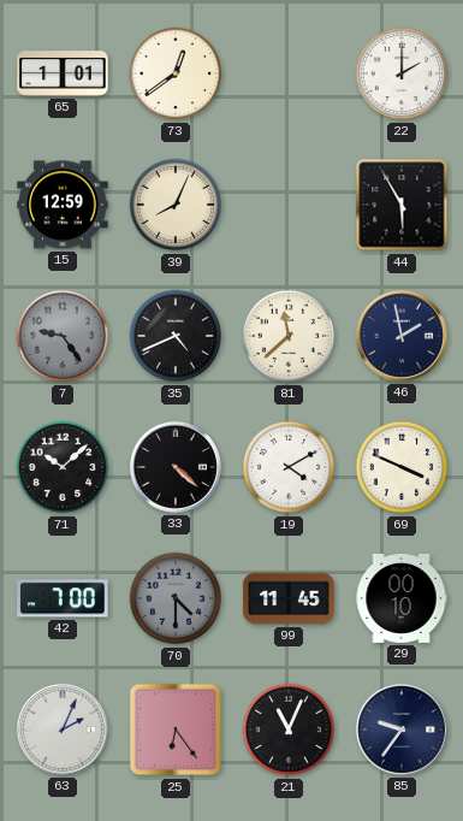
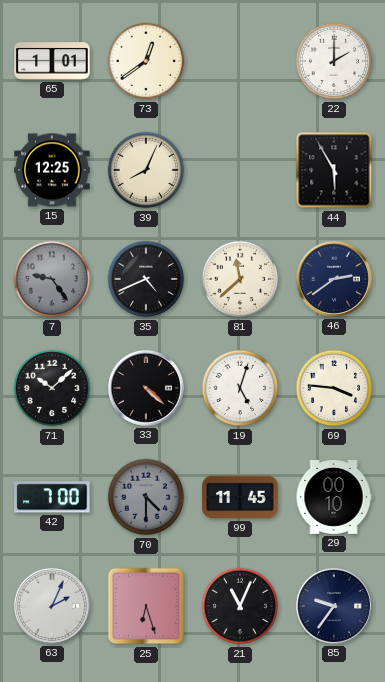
15: 12:59 -> 12:25
46: 1:58 -> 2:39
19: 4:10 -> 5:03
69: 3:49 -> 3:46
25: 6:24 -> 6:27
